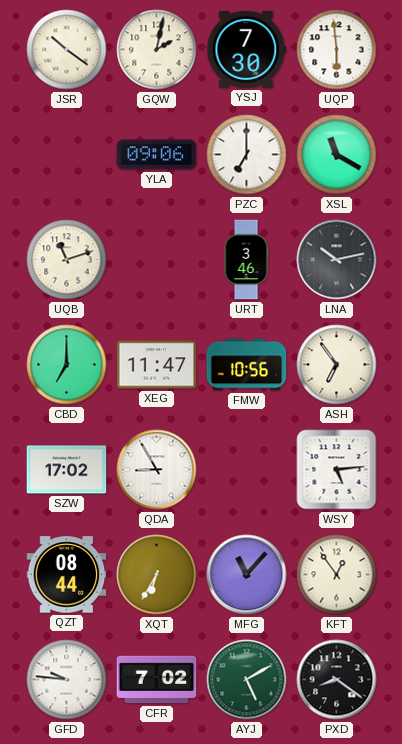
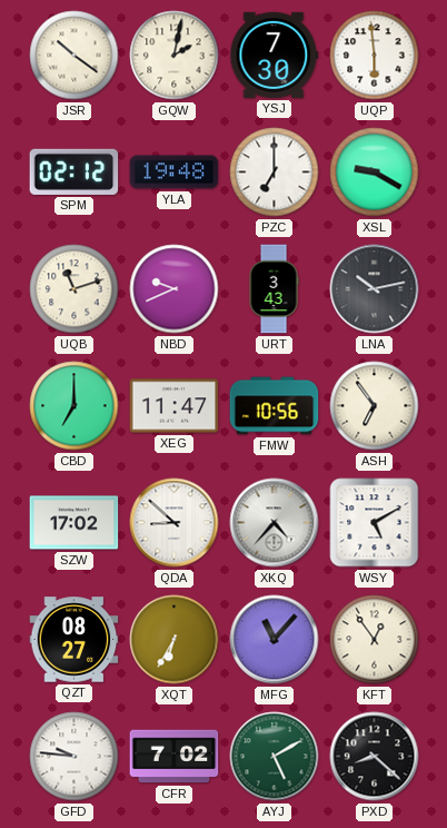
SPM: none -> 02:12
YLA: 09:06 -> 19:48
XSL: 11:20 -> 9:20
NBD: none -> 9:41
URT: 3:46 -> 3:43
QDA: 8:55 -> 8:52
XKQ: none -> 4:37
WSY: 5:14 -> 5:10
QZT: 08:44 -> 08:27
PXD: 8:21 -> 8:22
